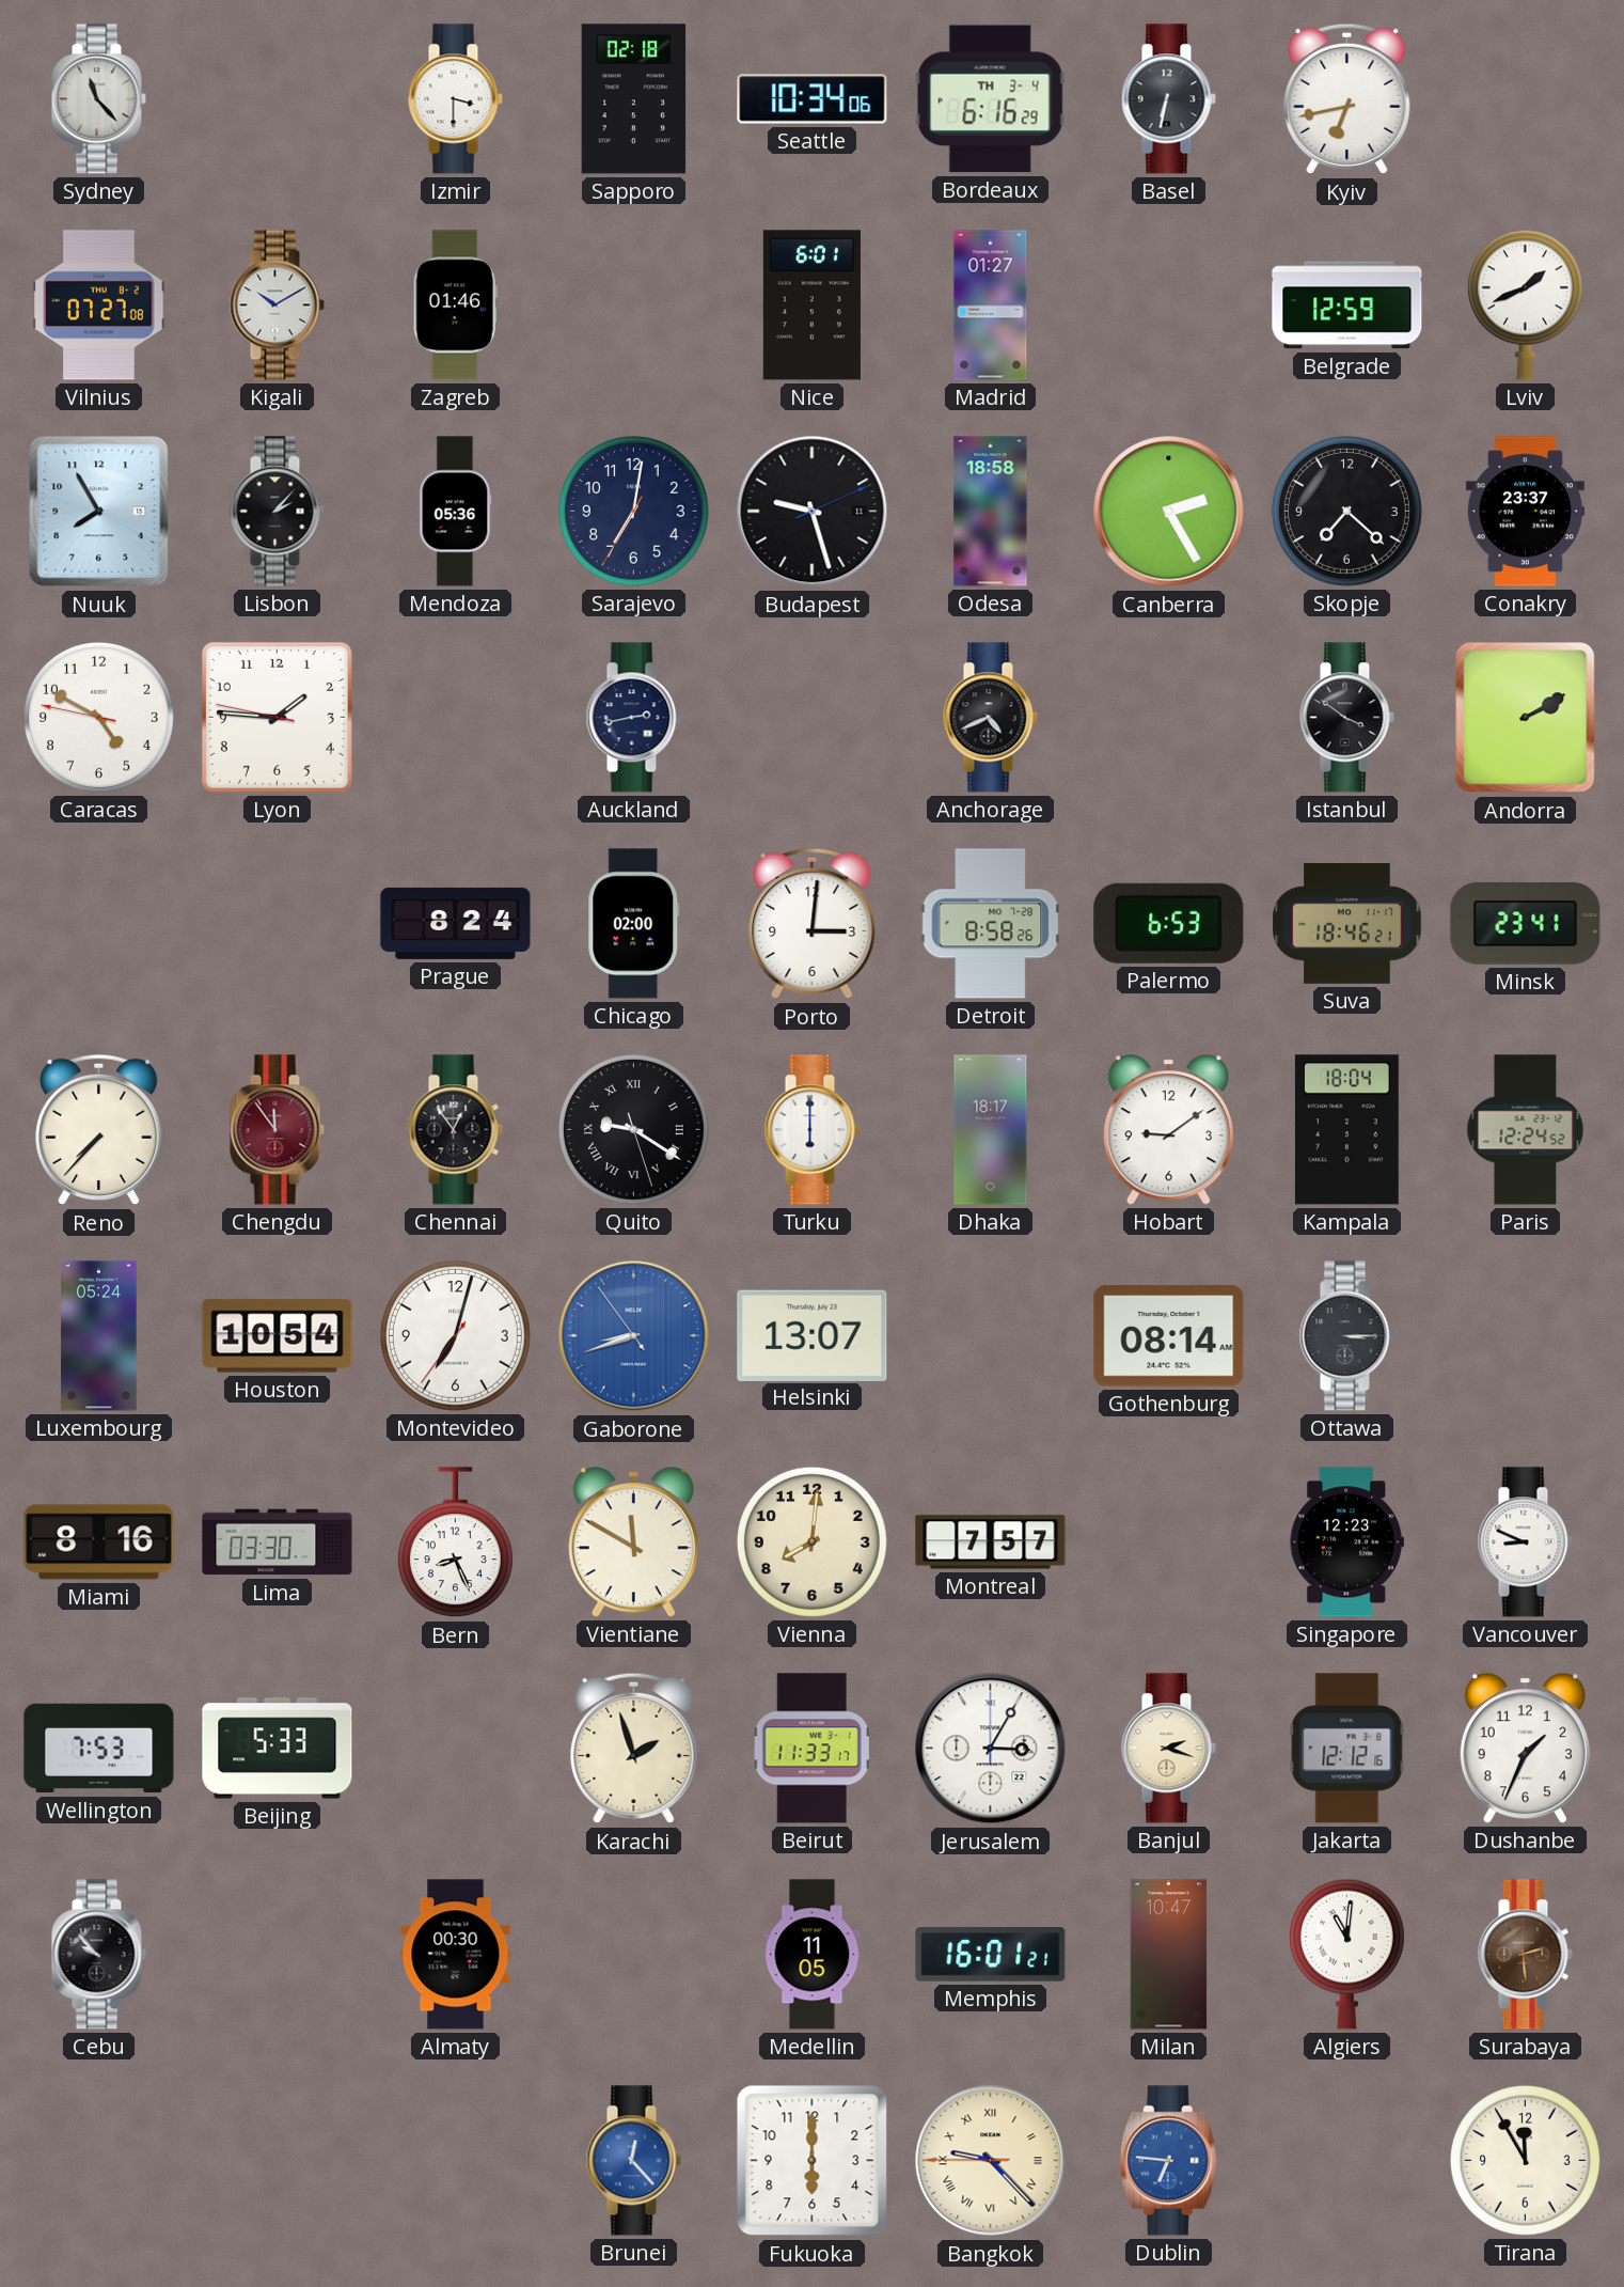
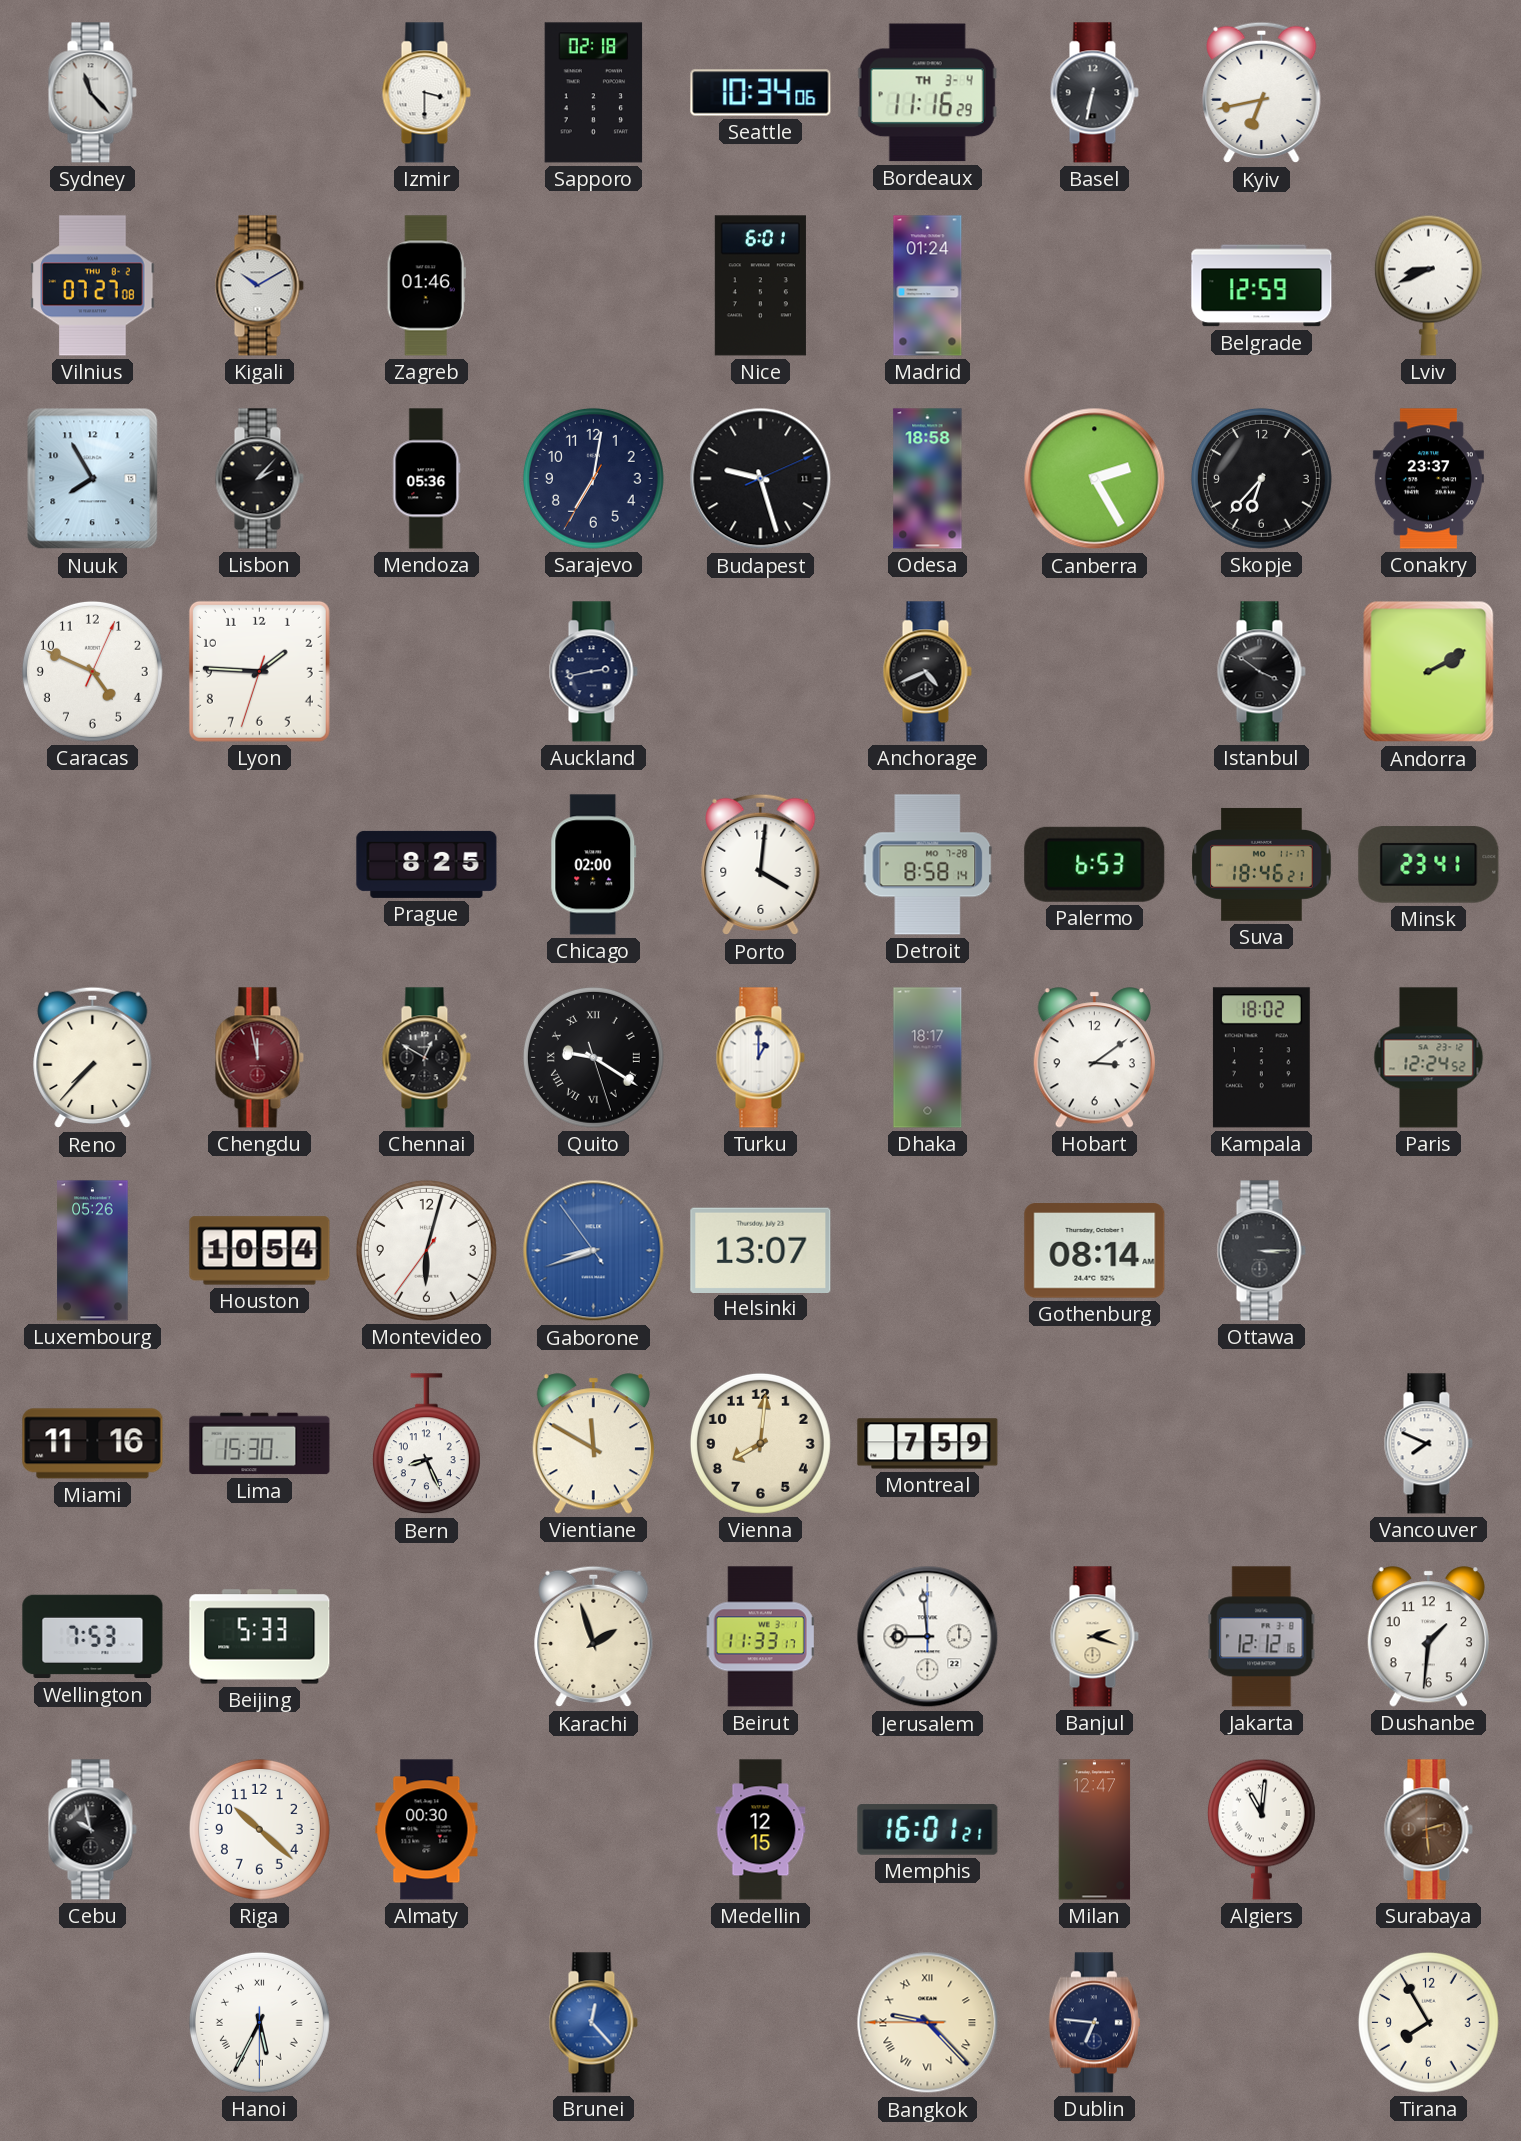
Bordeaux: 6:16 -> 11:16
Madrid: 01:27 -> 01:24
Lviv: 1:41 -> 8:41
Skopje: 7:22 -> 6:37
Caracas: 4:49:47 -> 4:49:04
Lyon: 1:45:47 -> 1:45:33
Prague: 8:24 -> 8:25
Porto: 3:01 -> 4:01
Detroit: 8:58:26 -> 8:58:14
Chengdu: 11:54 -> 11:58
Chennai: 12:54 -> 12:50
Turku: 6:00 -> 1:00
Hobart: 9:09 -> 3:09
Kampala: 18:04 -> 18:02
Luxembourg: 05:24 -> 05:26
Montevideo: 7:02 -> 6:02
Miami: 8:16 -> 11:16
Lima: 03:30 -> 15:30
Montreal: 7:57 -> 7:59
Singapore: 12:23 -> none
Vancouver: 8:49 -> 7:49
Jerusalem: 3:05 -> 8:59
Dushanbe: 1:34 -> 1:31
Cebu: 9:53 -> 9:58
Riga: none -> 10:22
Medellin: 11:05 -> 12:15
Milan: 10:47 -> 12:47
Hanoi: none -> 5:34
Fukuoka: 6:00 -> none
Dublin dial: blue -> navy
Tirana: 11:55 -> 7:55
